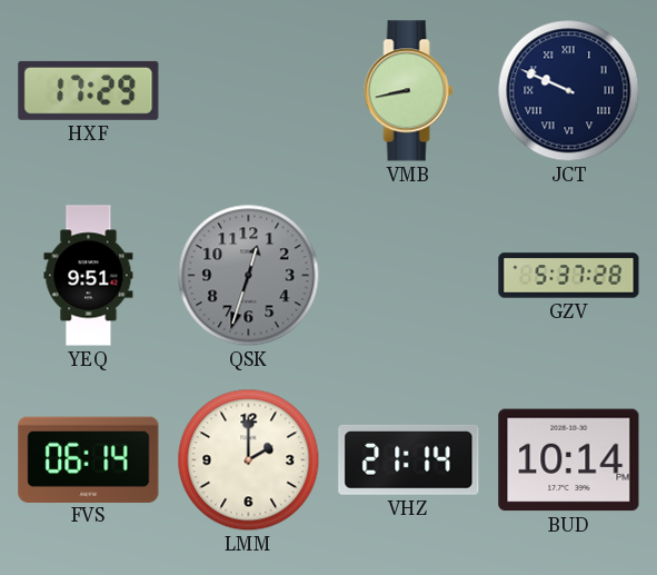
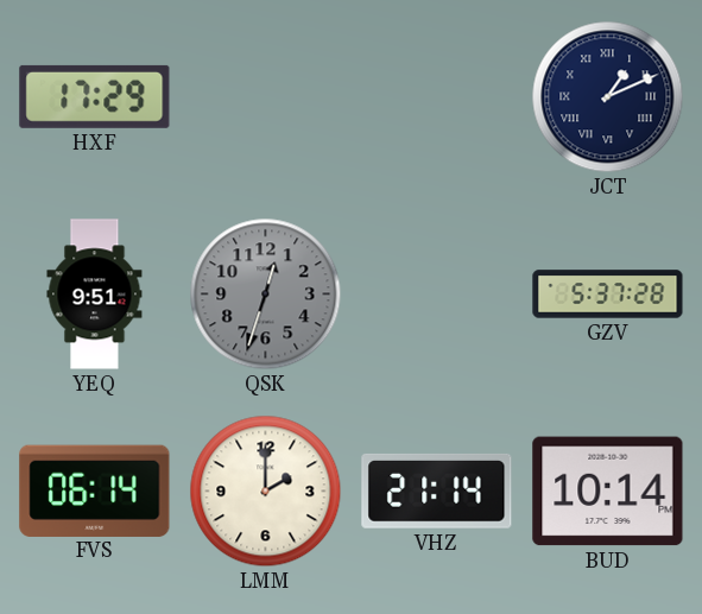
VMB: 8:43 -> none
JCT: 9:49 -> 1:11
